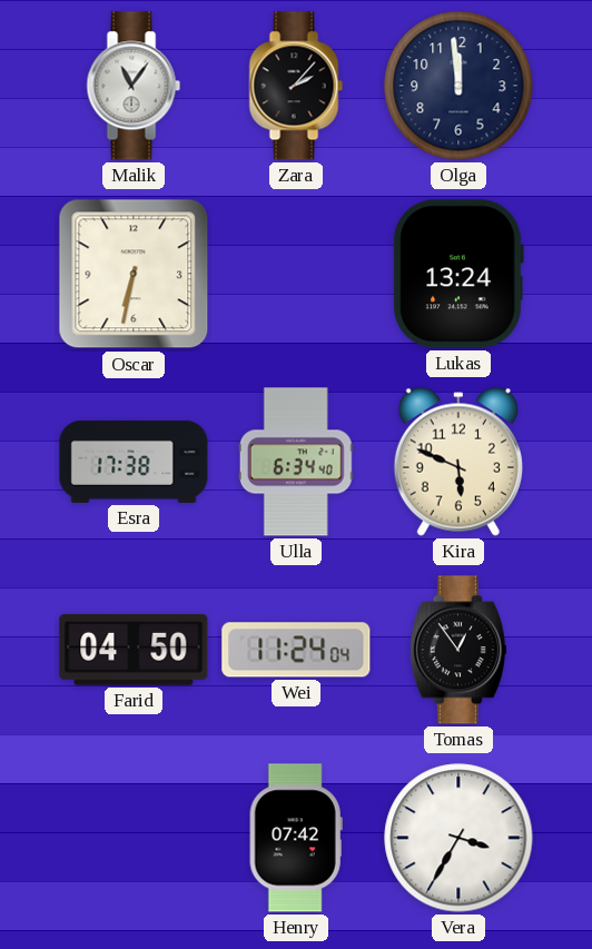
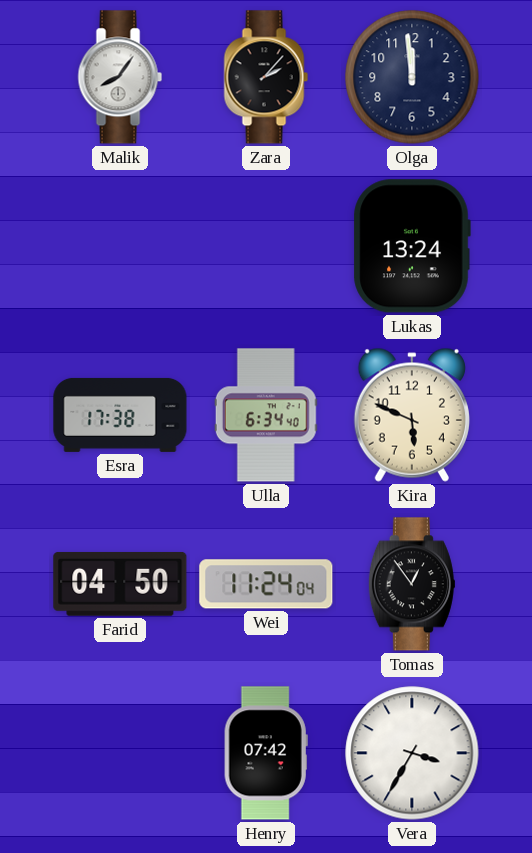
Malik: 11:06 -> 8:06
Oscar: 6:32 -> none
